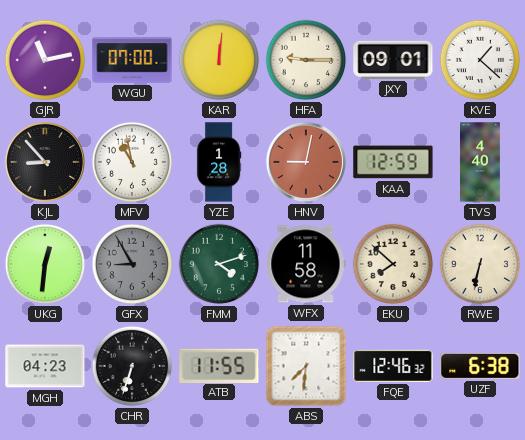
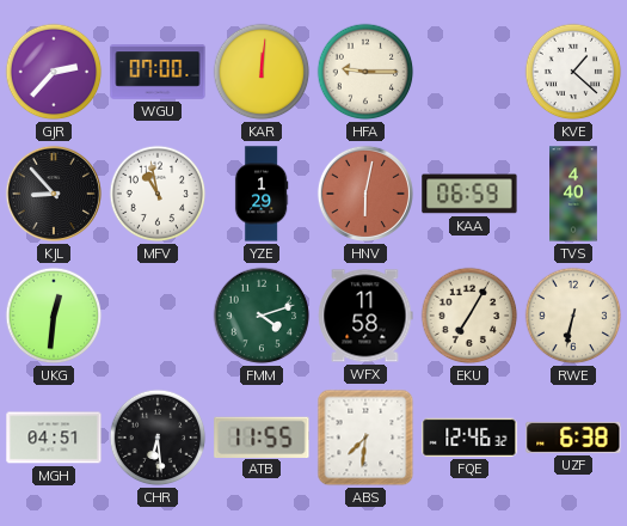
GJR: 11:13 -> 2:37
JXY: 09:01 -> none
YZE: 1:28 -> 1:29
HNV: 9:02 -> 6:02
KAA: 12:59 -> 06:59
GFX: 8:55 -> none
EKU: 7:52 -> 7:05
MGH: 04:23 -> 04:51
CHR: 6:33 -> 6:29
